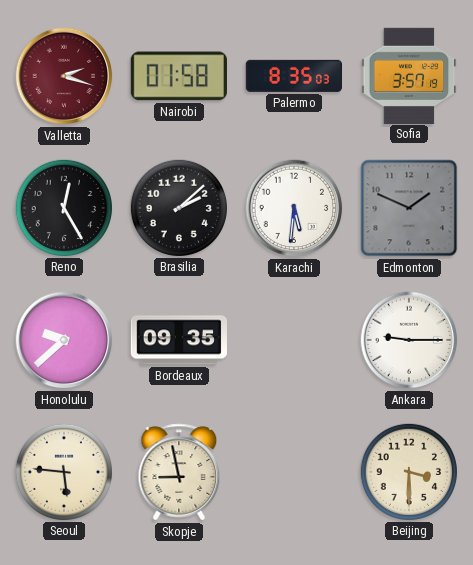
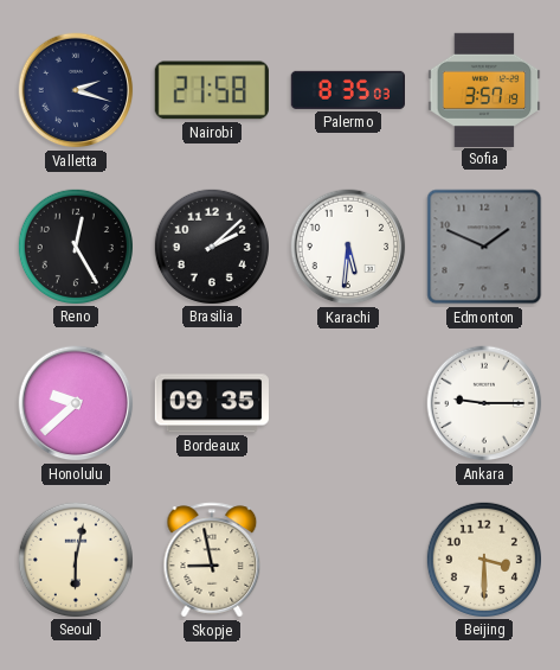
Valletta dial: burgundy -> navy
Nairobi: 01:58 -> 21:58
Seoul: 5:46 -> 6:02
